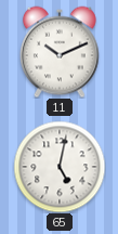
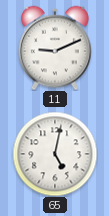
11: 10:11 -> 9:11
